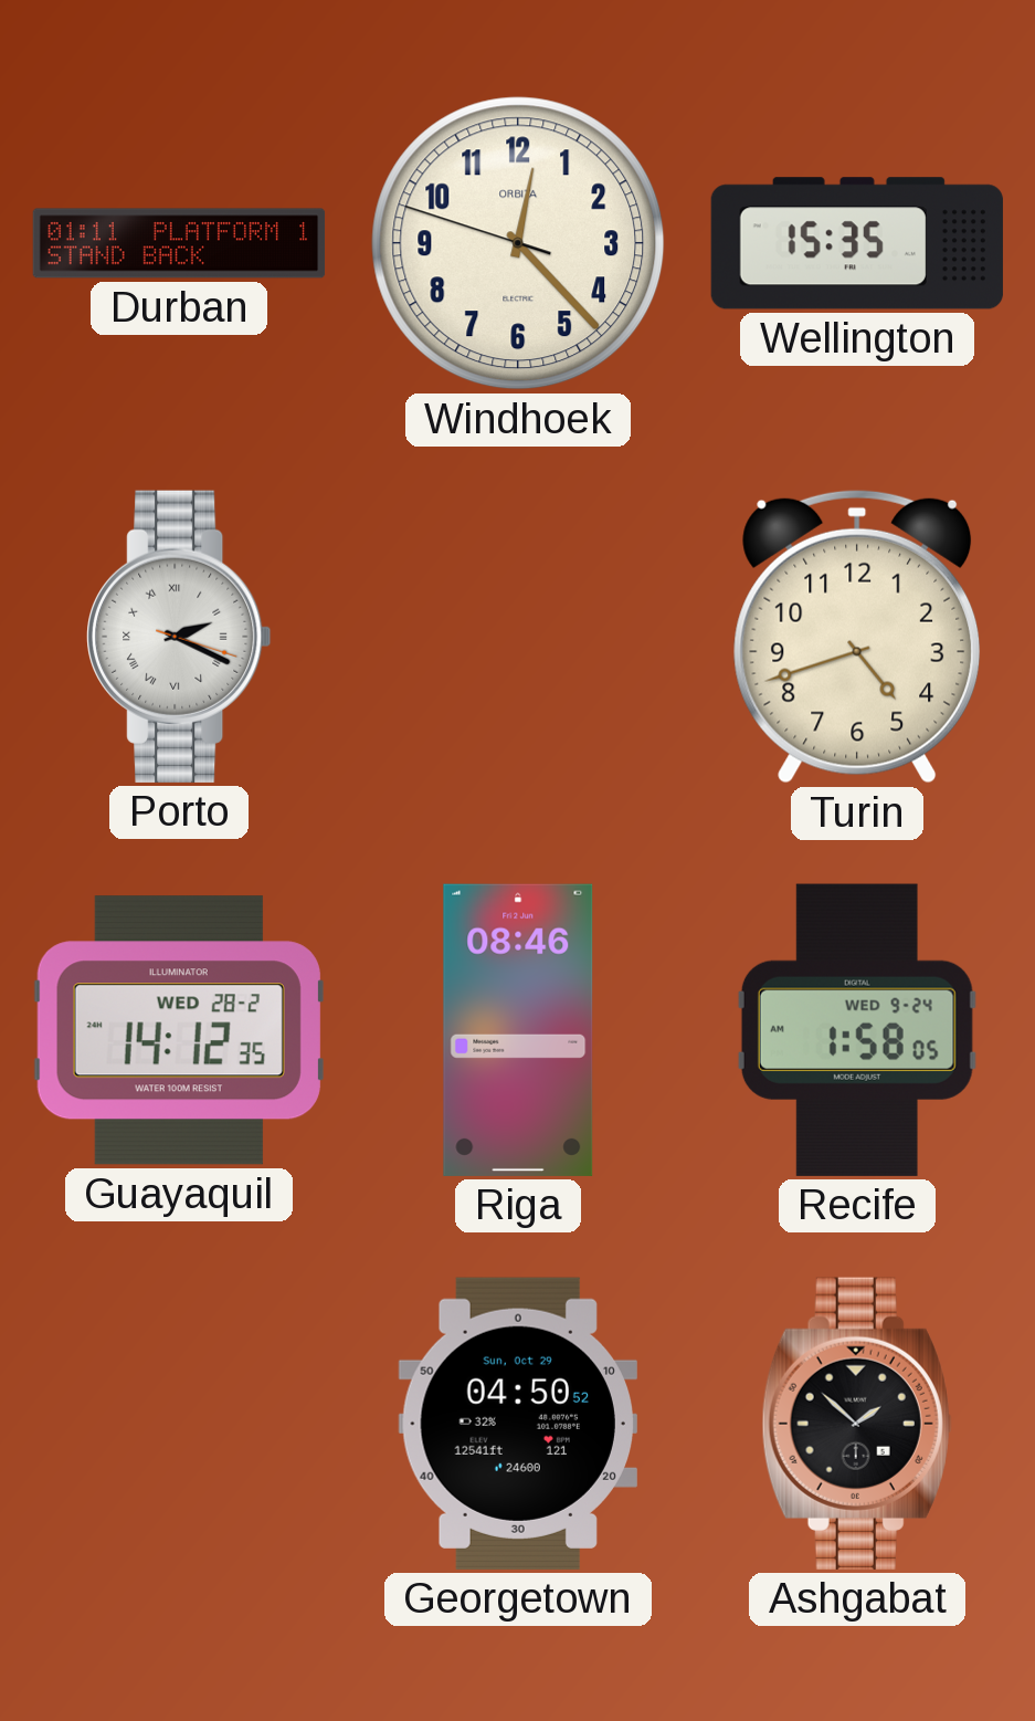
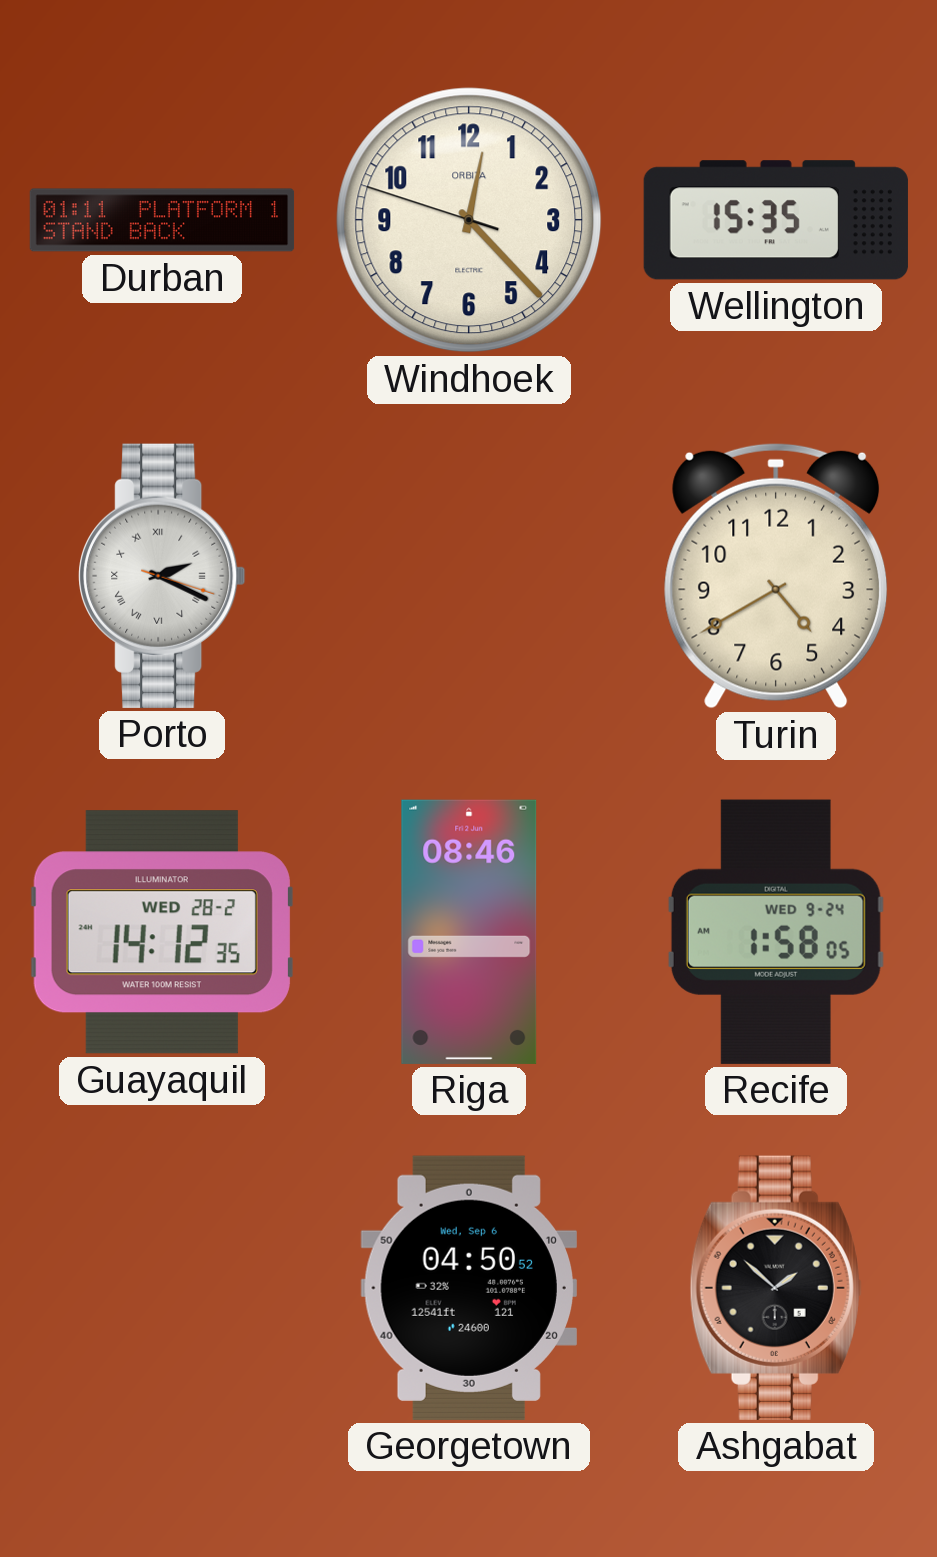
Turin: 4:42 -> 4:40
Georgetown date: Sun, Oct 29 -> Wed, Sep 6
